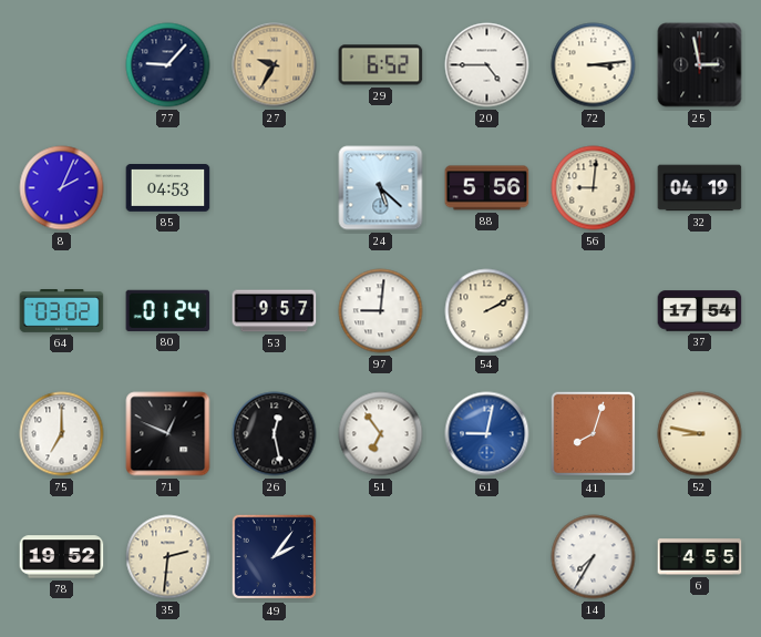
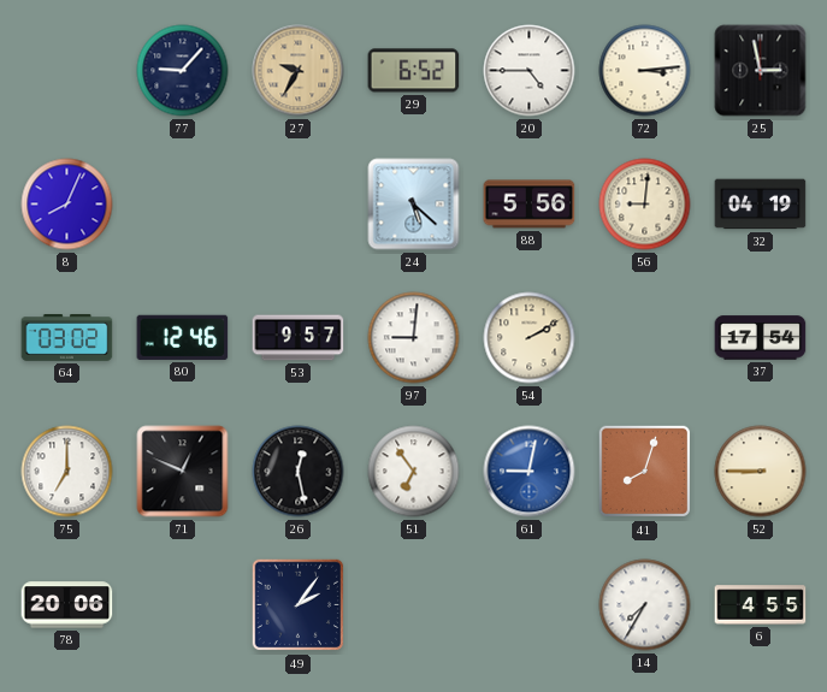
8: 2:04 -> 8:04
85: 04:53 -> none
80: 01:24 -> 12:46
52: 8:47 -> 8:45
78: 19:52 -> 20:06
35: 2:31 -> none
